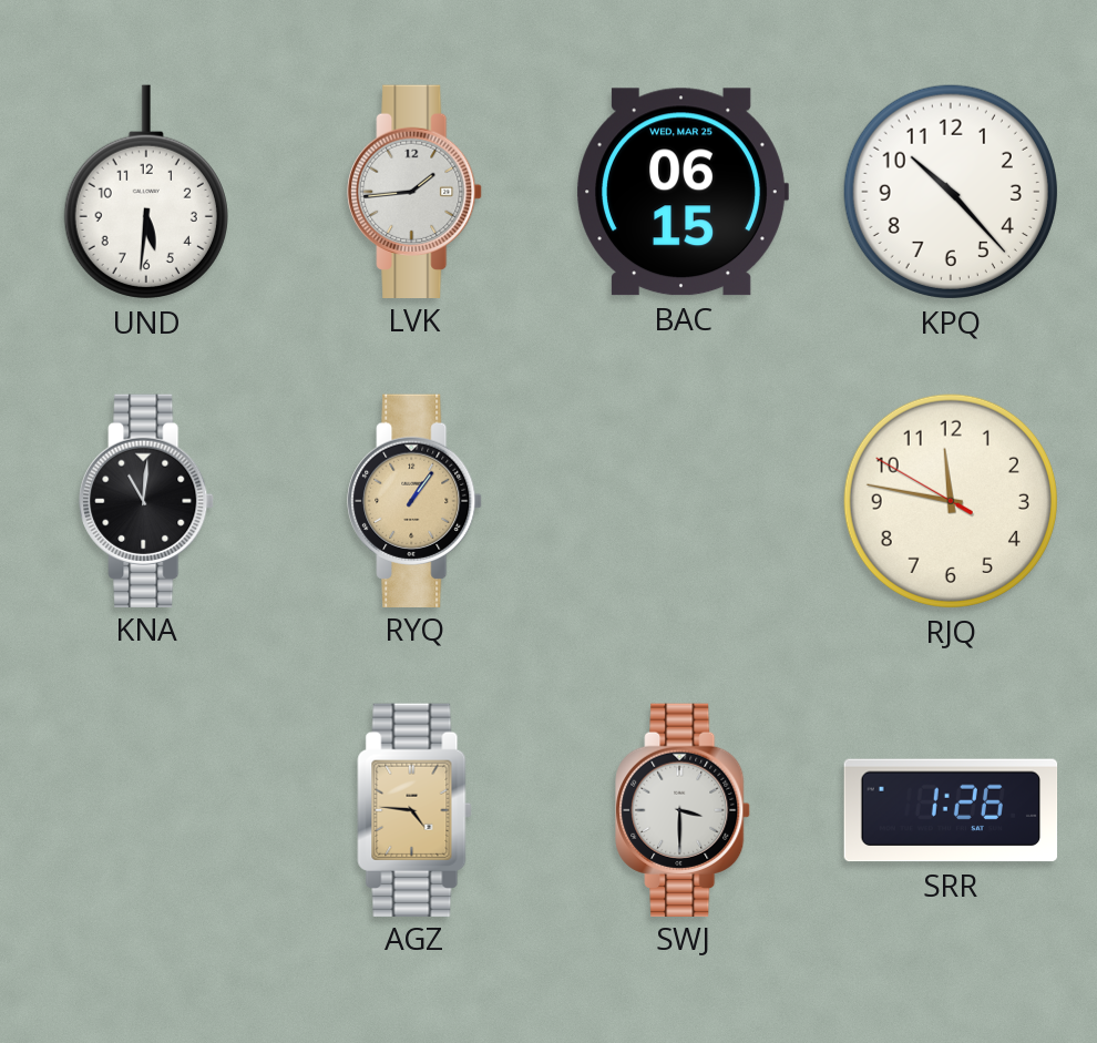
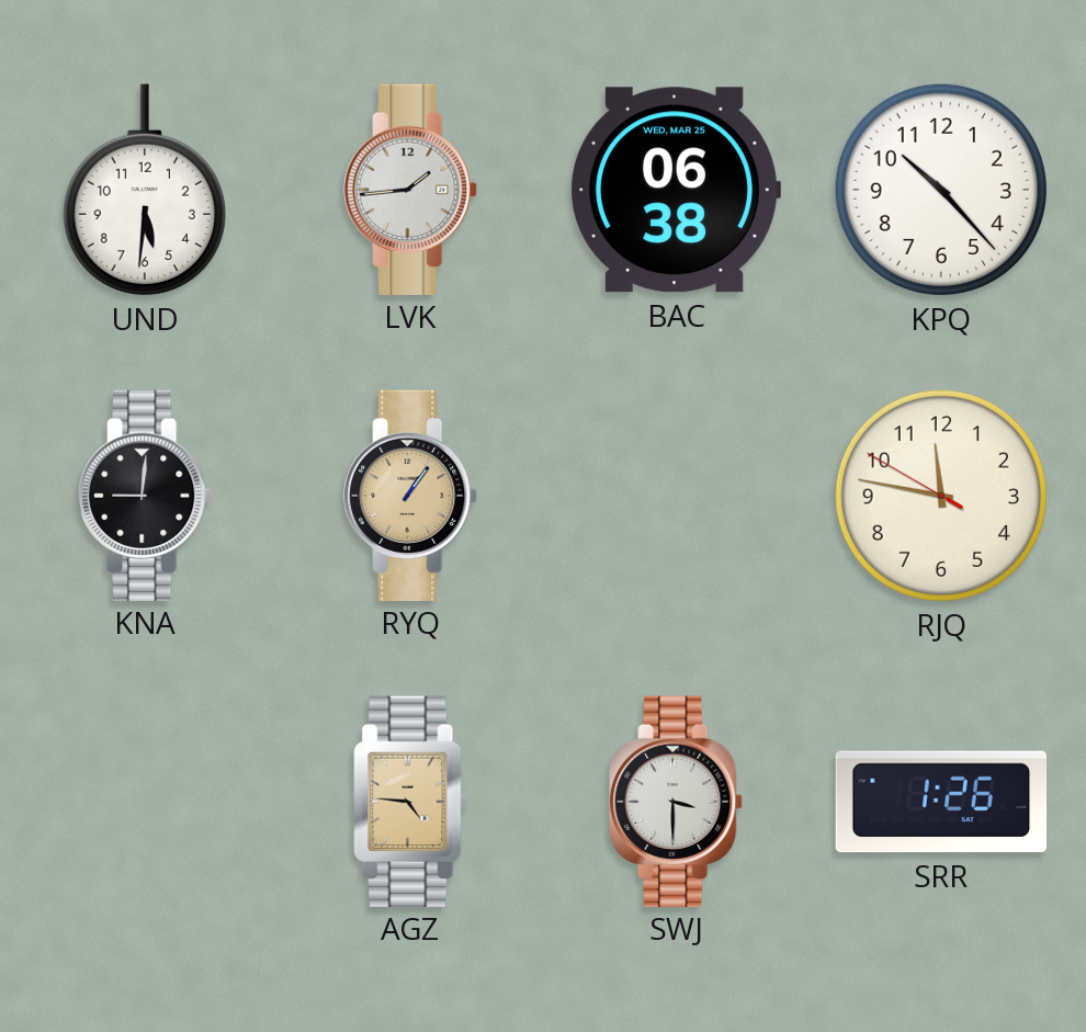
BAC: 06:15 -> 06:38
KNA: 11:01 -> 9:01
